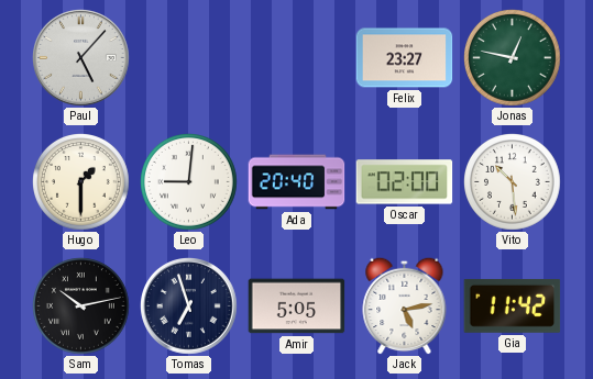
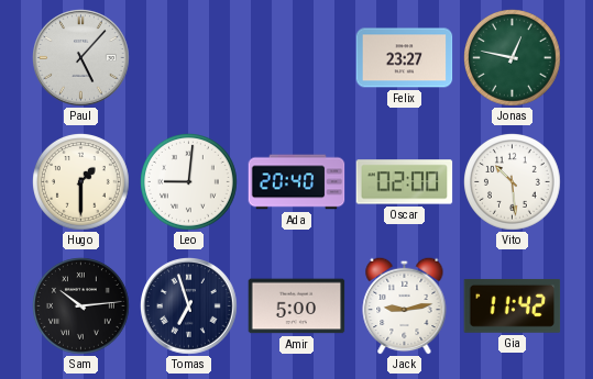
Sam: 10:13 -> 10:14
Amir: 5:05 -> 5:00
Jack: 5:13 -> 9:13
